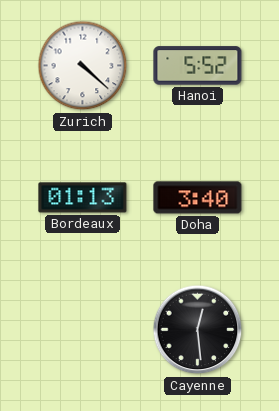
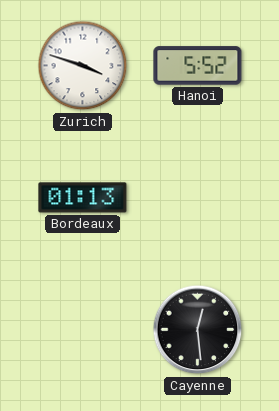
Zurich: 4:22 -> 3:48
Doha: 3:40 -> none
